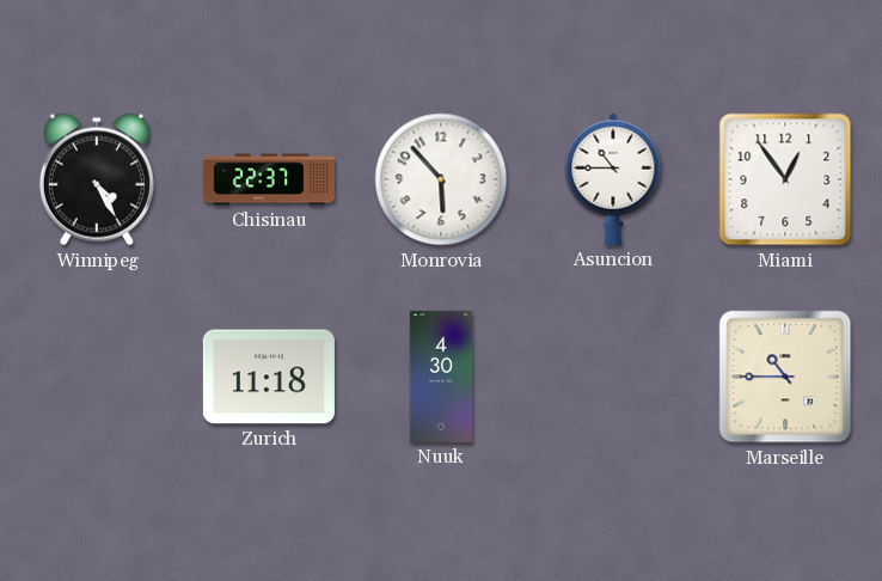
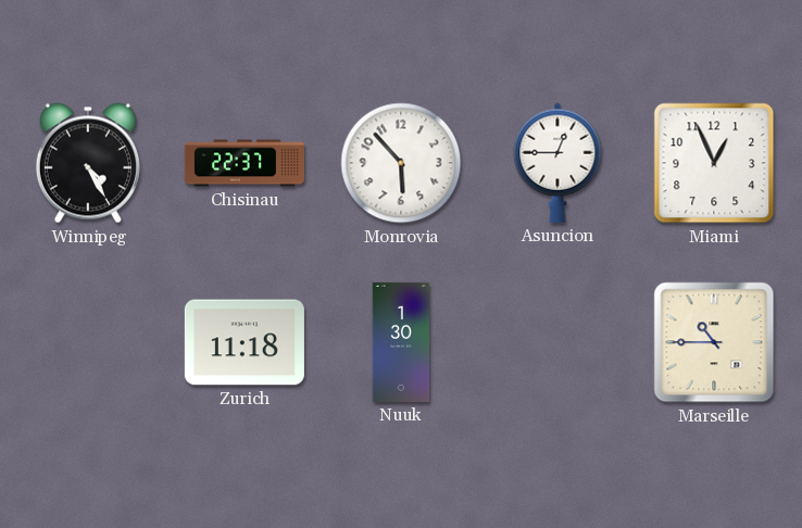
Asuncion: 10:45 -> 12:45
Miami: 12:54 -> 12:56
Nuuk: 4:30 -> 1:30
